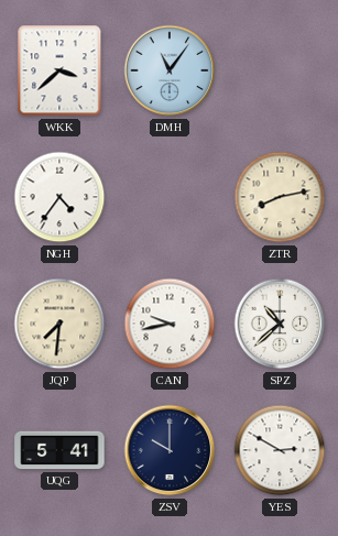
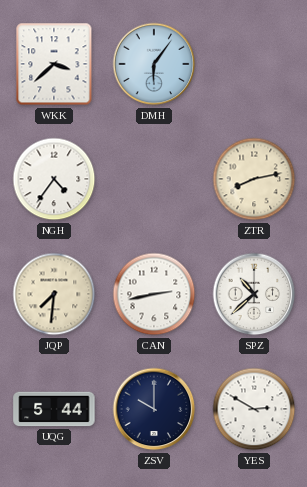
DMH: 11:06 -> 6:06
CAN: 9:43 -> 2:43
UQG: 5:41 -> 5:44
